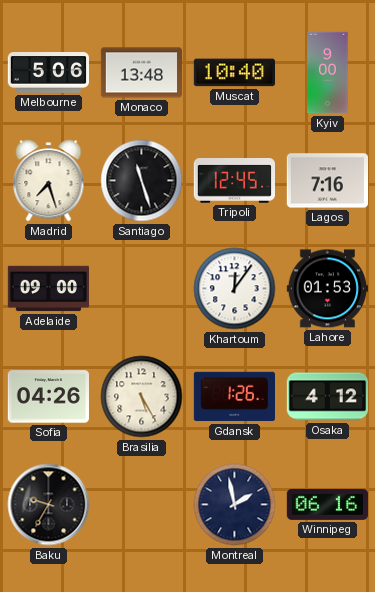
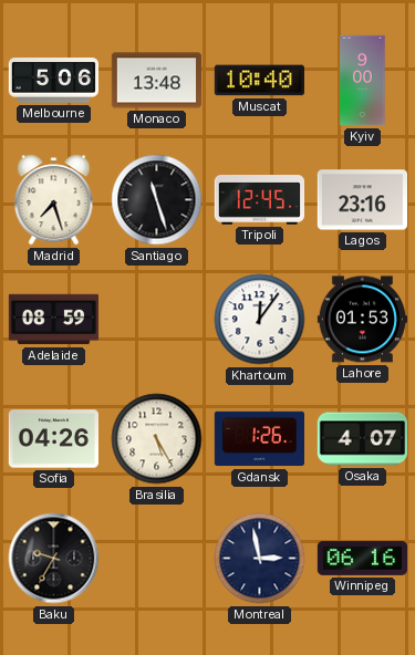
Lagos: 7:16 -> 23:16
Adelaide: 09:00 -> 08:59
Osaka: 4:12 -> 4:07
Montreal: 1:58 -> 2:58
